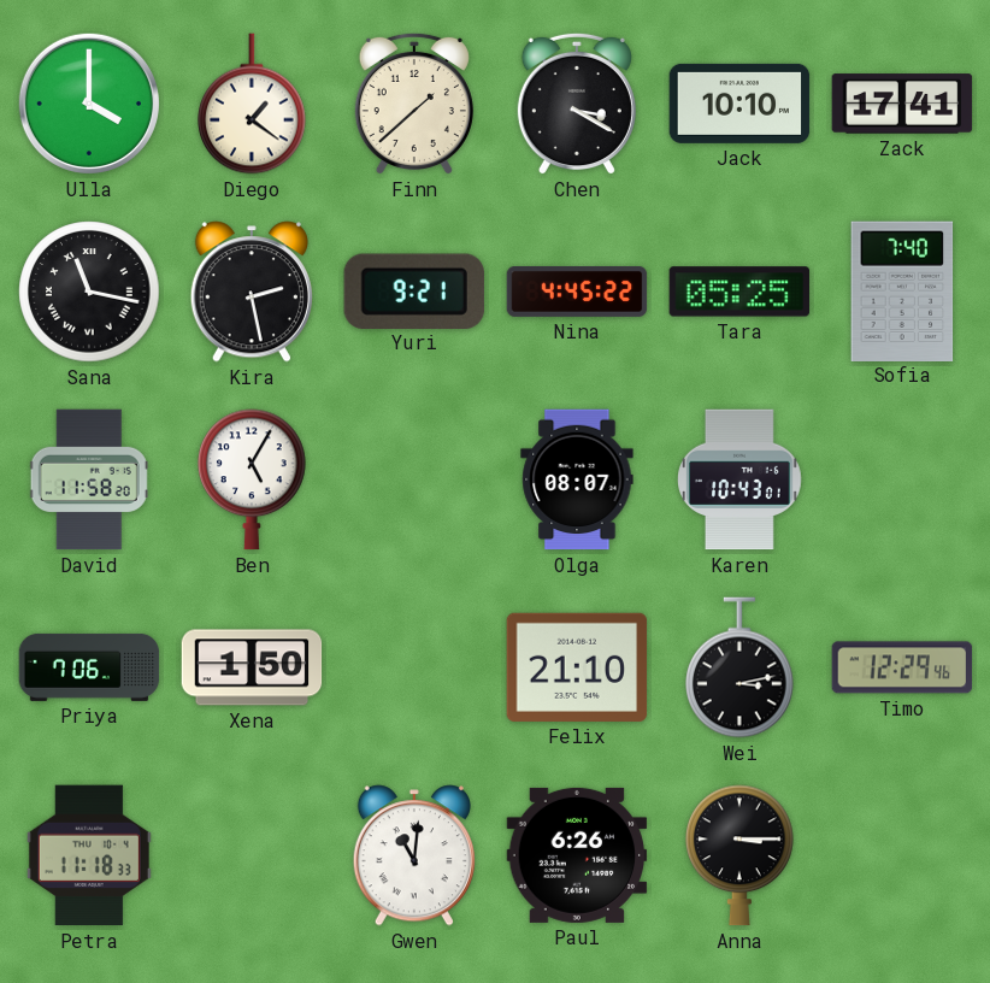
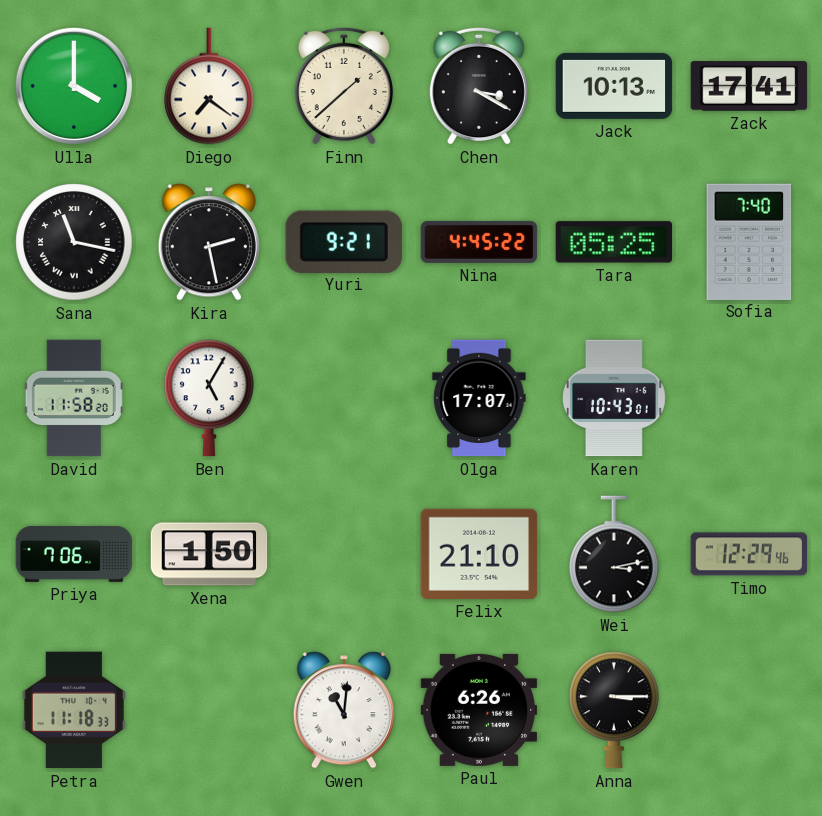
Diego: 1:21 -> 7:21
Jack: 10:10 -> 10:13
Olga: 08:07 -> 17:07
